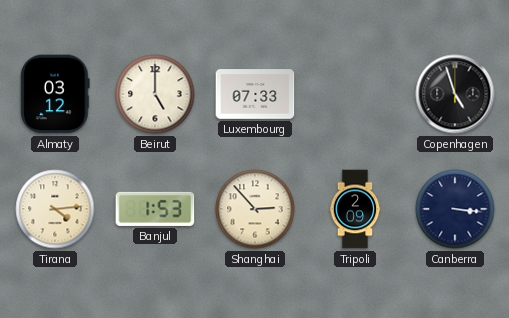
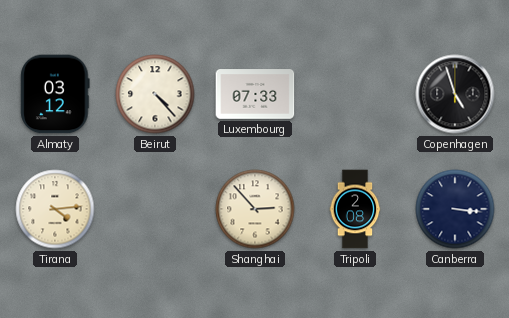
Beirut: 5:00 -> 4:23
Banjul: 1:53 -> none
Tripoli: 2:09 -> 2:08
